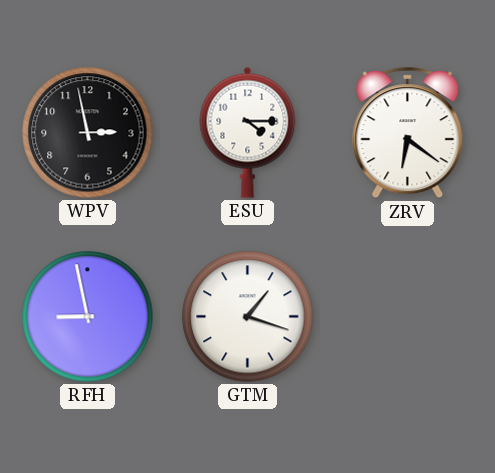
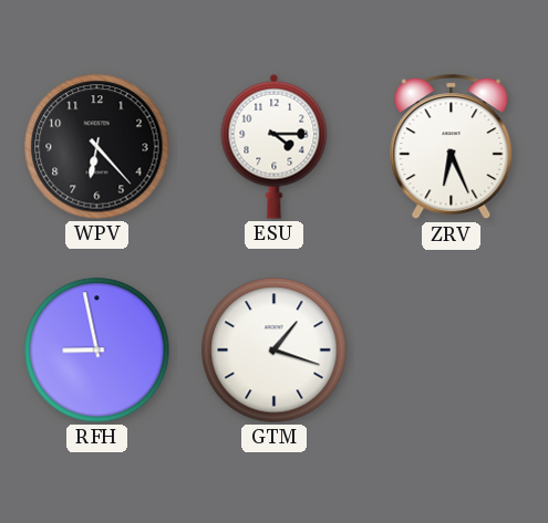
WPV: 2:58 -> 6:23
ZRV: 6:21 -> 6:26
